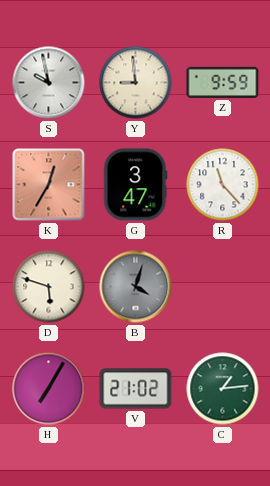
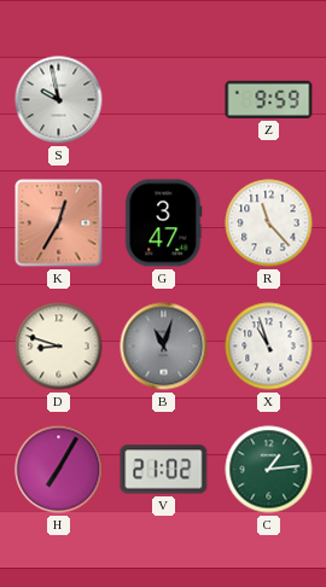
Y: 8:59 -> none
D: 5:48 -> 8:48
B: 4:03 -> 11:03
X: none -> 10:57
